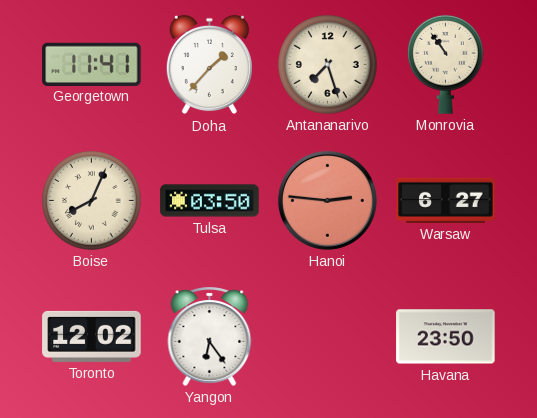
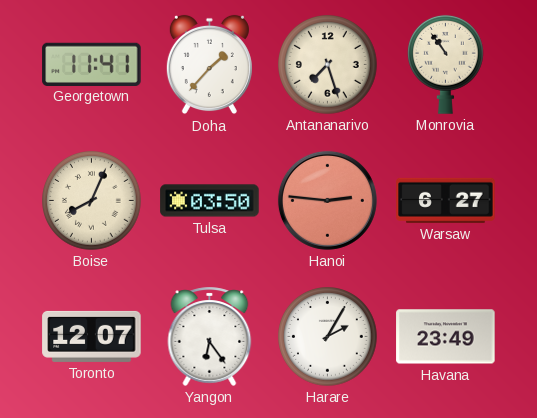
Toronto: 12:02 -> 12:07
Harare: none -> 2:05
Havana: 23:50 -> 23:49
